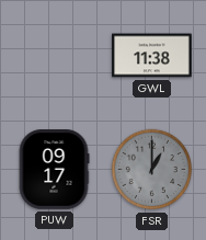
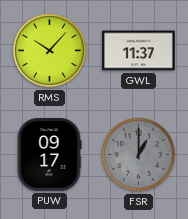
RMS: none -> 10:07
GWL: 11:38 -> 11:37
